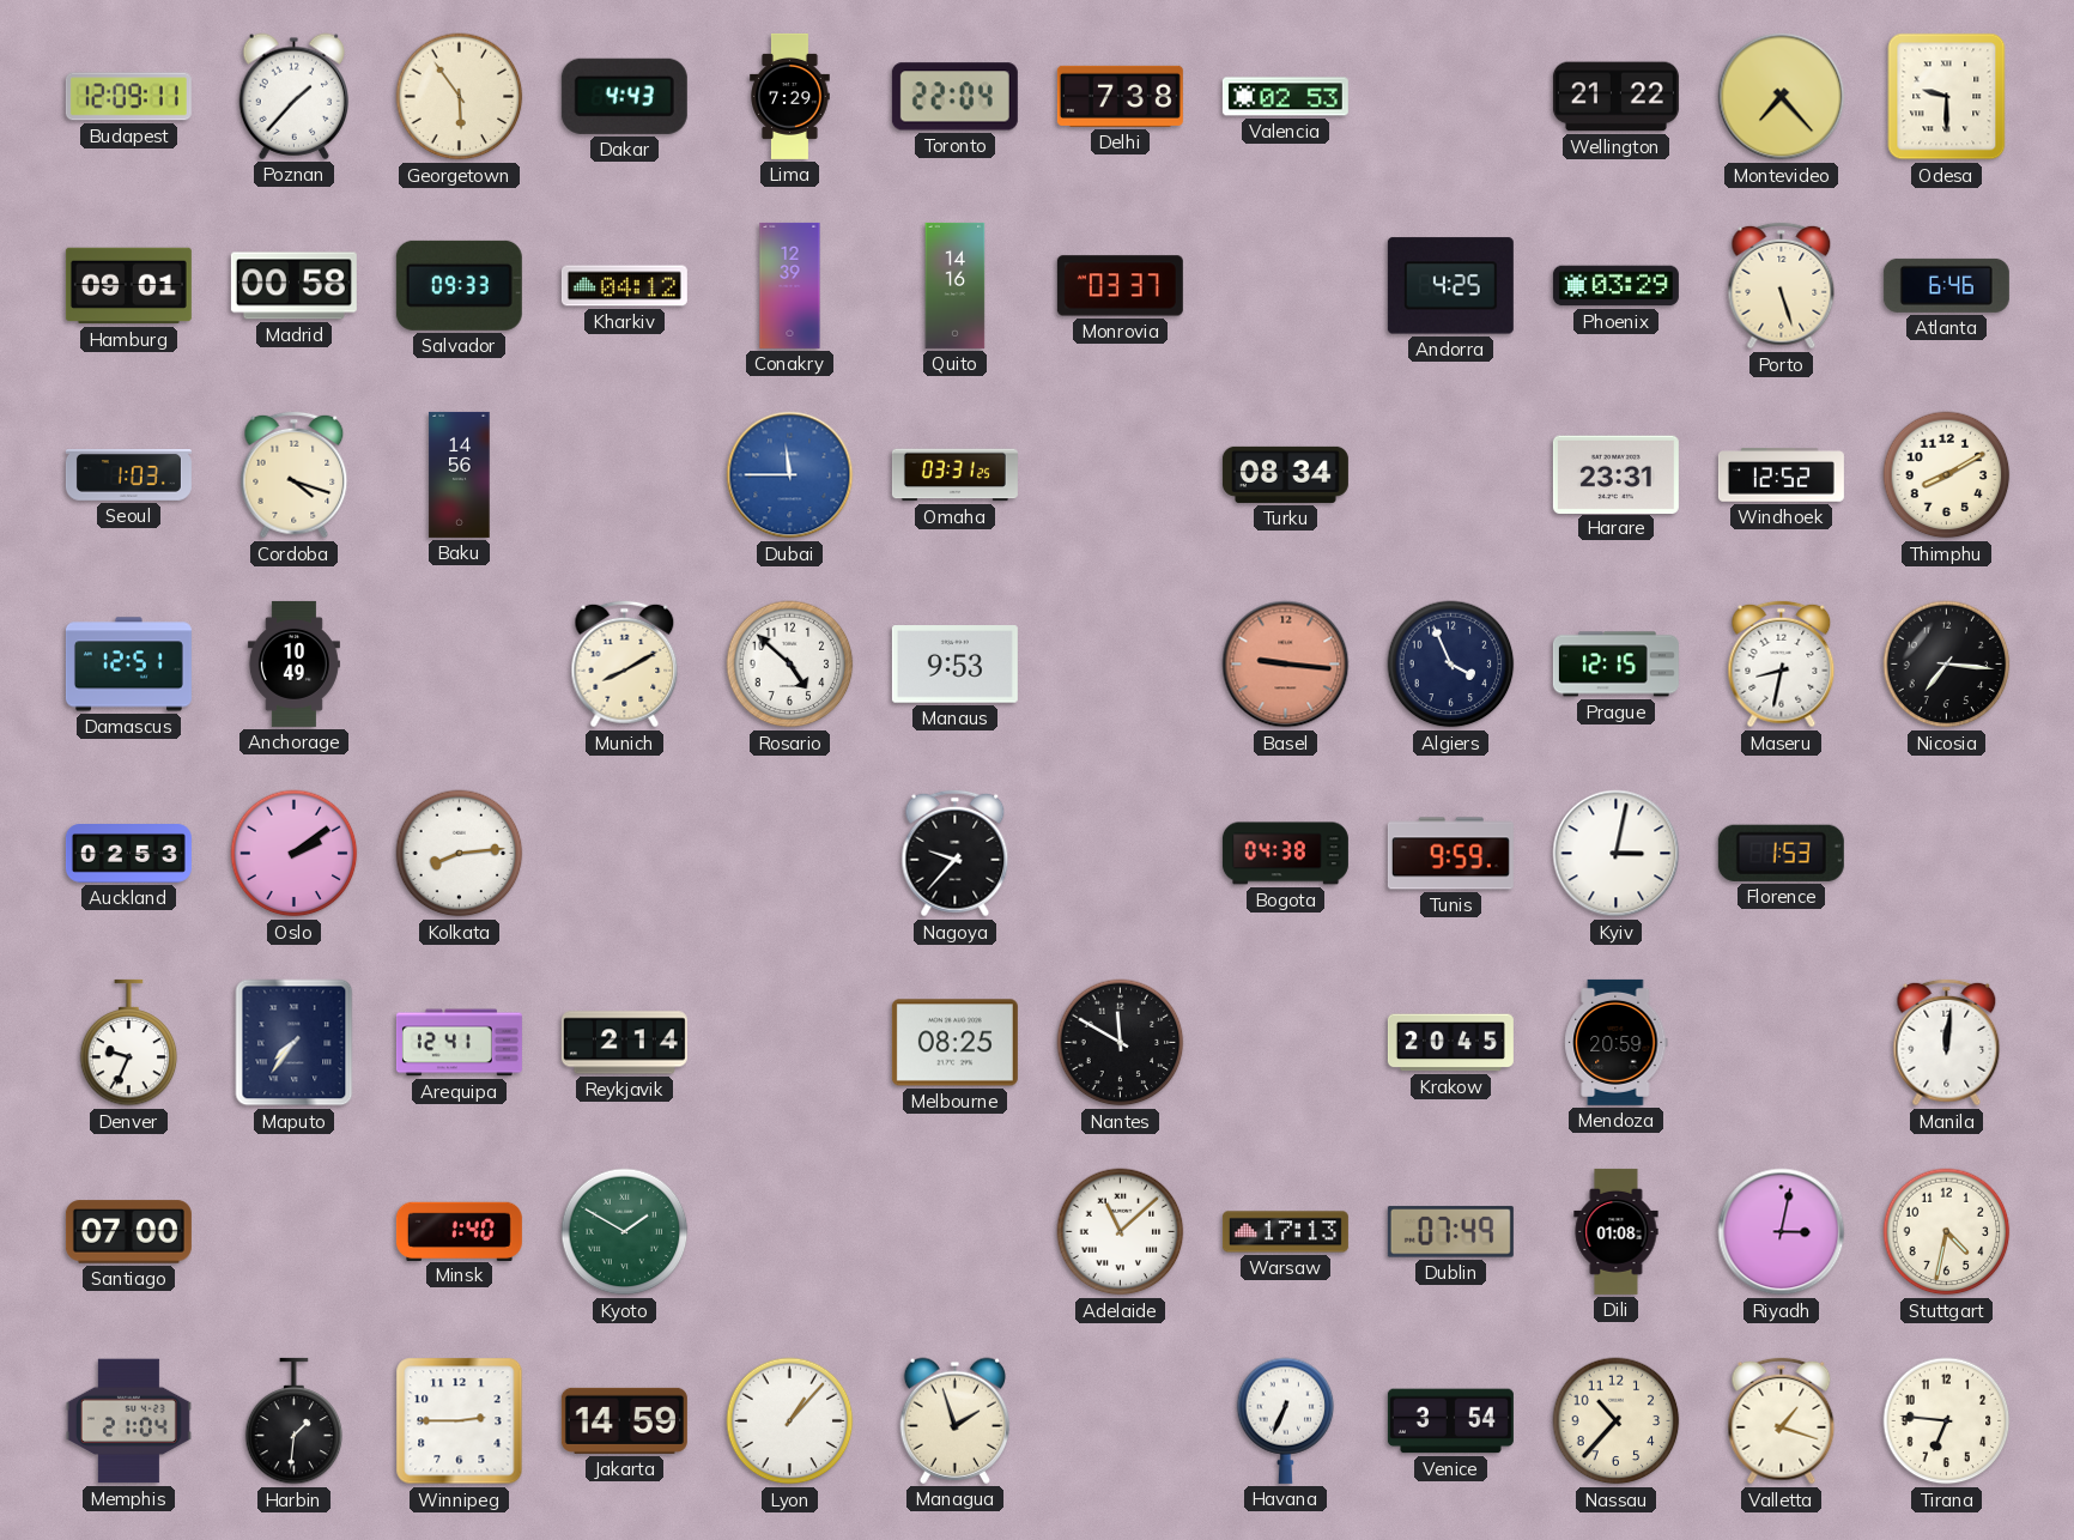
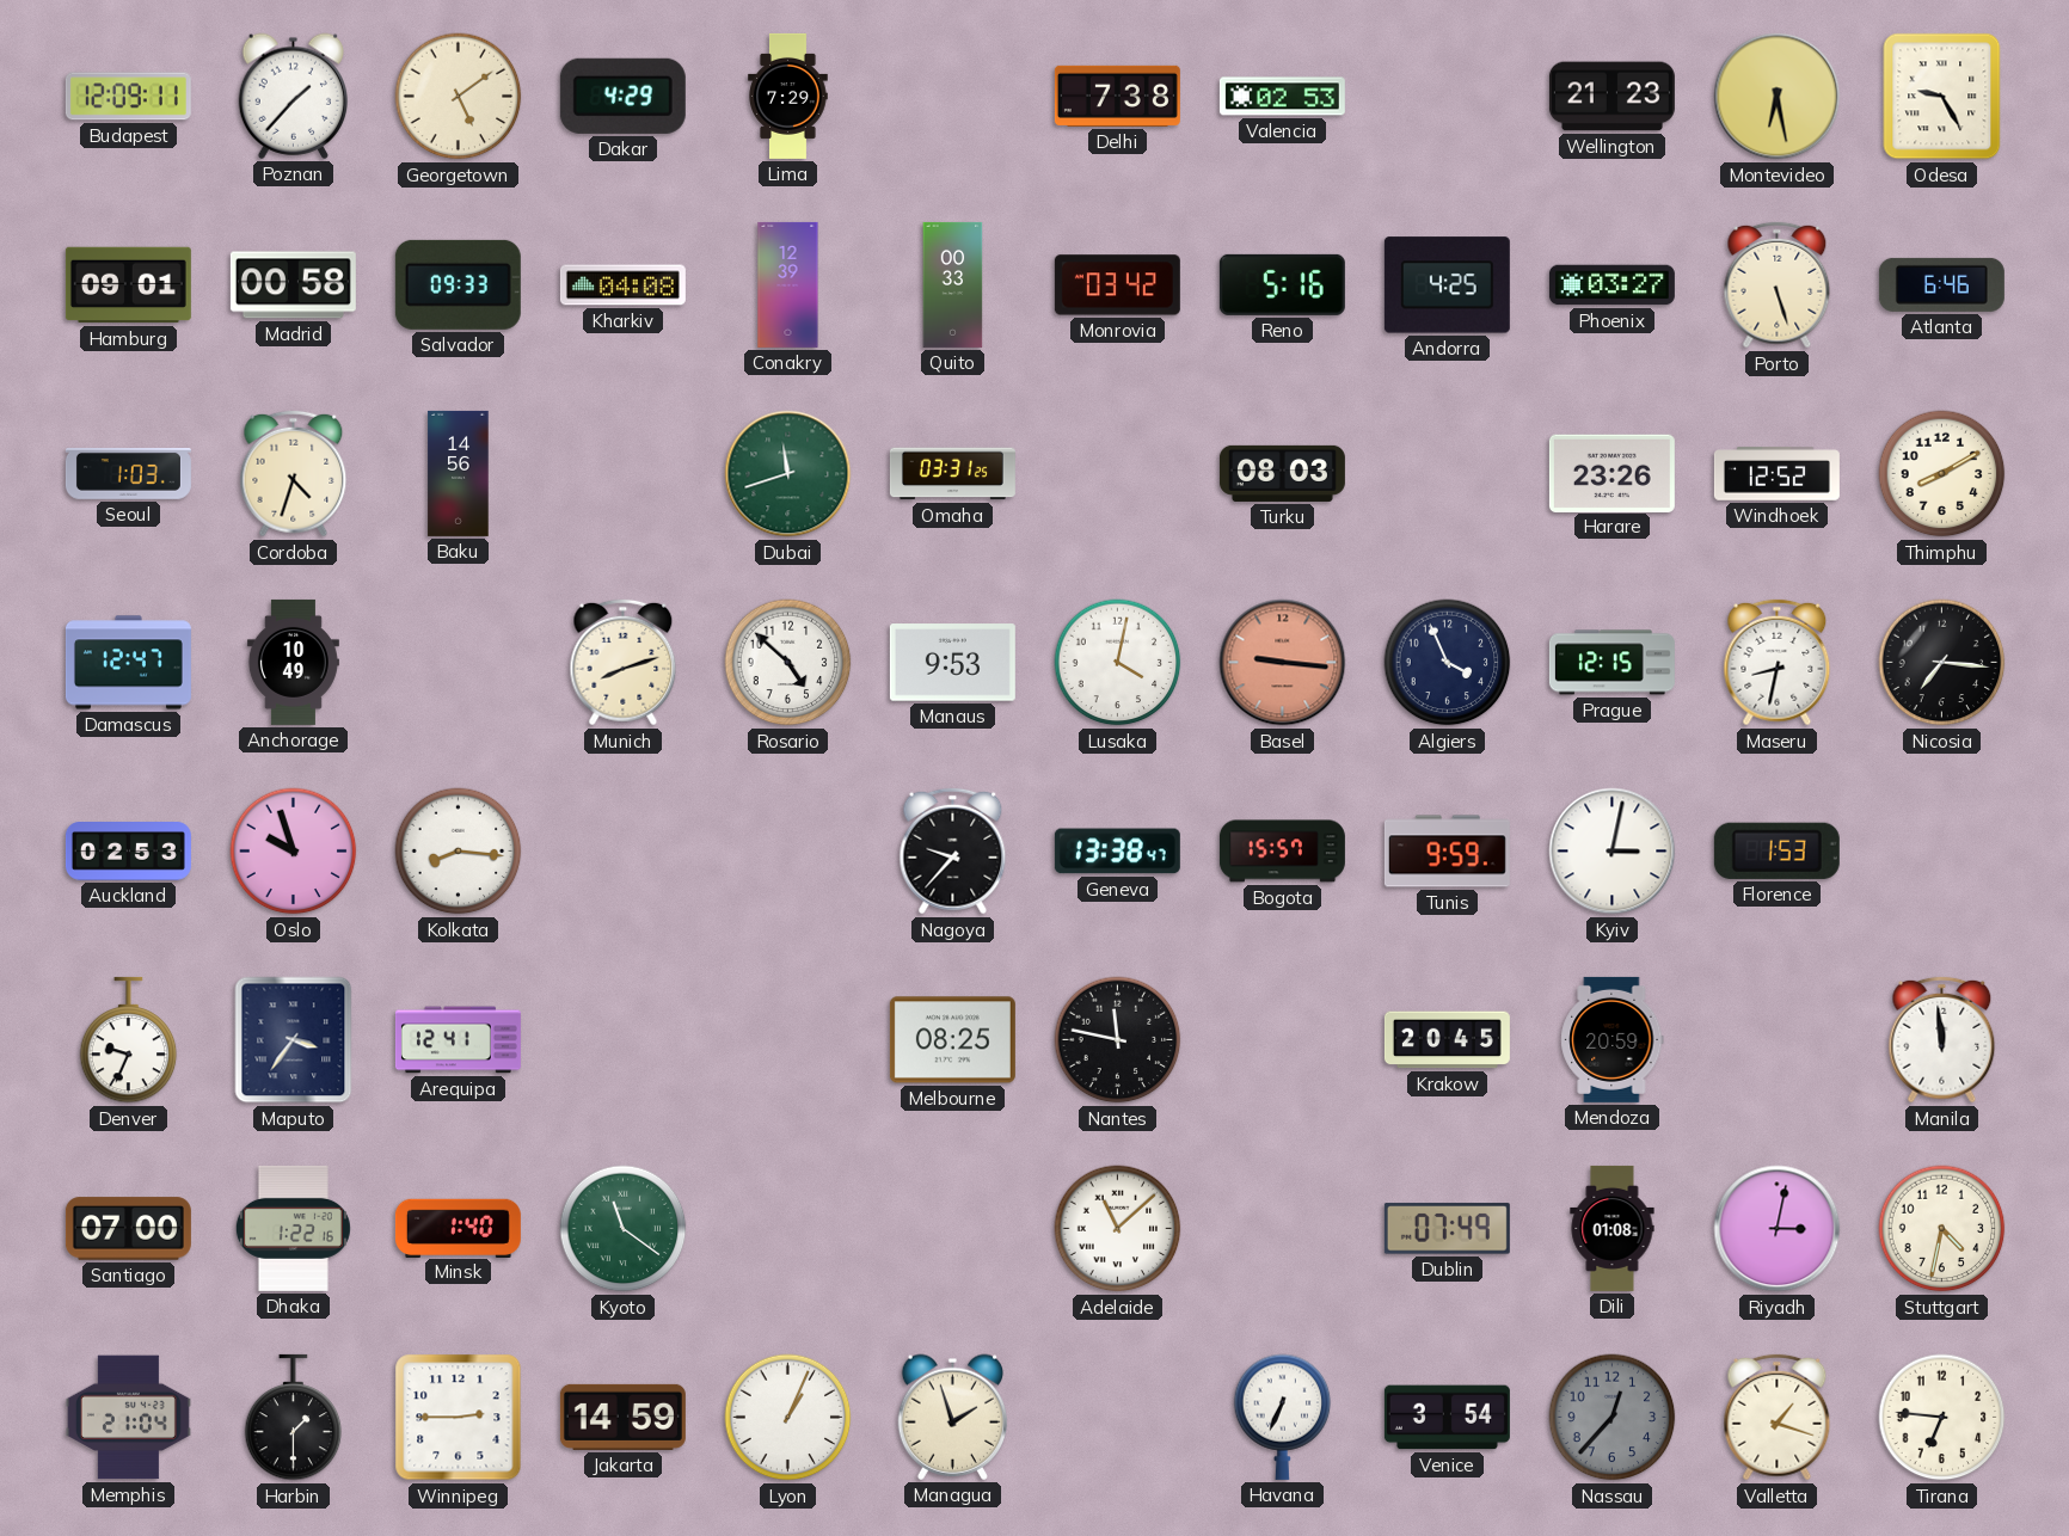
Georgetown: 5:54 -> 5:09
Dakar: 4:43 -> 4:29
Toronto: 22:04 -> none
Wellington: 21:22 -> 21:23
Montevideo: 7:23 -> 6:28
Odesa: 9:30 -> 9:25
Kharkiv: 04:12 -> 04:08
Quito: 14:16 -> 00:33
Monrovia: 03:37 -> 03:42
Reno: none -> 5:16
Phoenix: 03:29 -> 03:27
Cordoba: 4:18 -> 4:33
Dubai: 11:45 -> 11:42
Dubai dial: blue -> green
Turku: 08:34 -> 08:03
Harare: 23:31 -> 23:26
Damascus: 12:51 -> 12:47
Munich: 8:10 -> 8:12
Lusaka: none -> 4:02
Oslo: 2:09 -> 9:57
Kolkata: 8:14 -> 8:16
Geneva: none -> 13:38
Bogota: 04:38 -> 15:57
Maputo: 7:36 -> 3:36
Reykjavik: 2:14 -> none
Nantes: 11:50 -> 11:47
Manila: 12:01 -> 11:59
Dhaka: none -> 1:22
Kyoto: 1:50 -> 11:21
Warsaw: 17:13 -> none
Harbin: 1:31 -> 1:30
Lyon: 1:07 -> 1:04
Nassau: 10:37 -> 12:37
Nassau dial: cream -> grey
